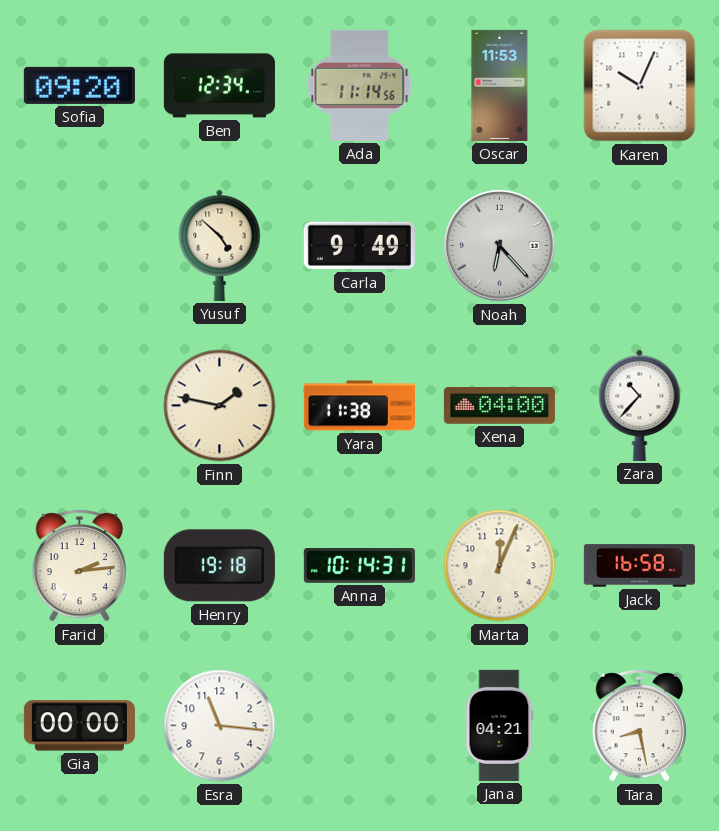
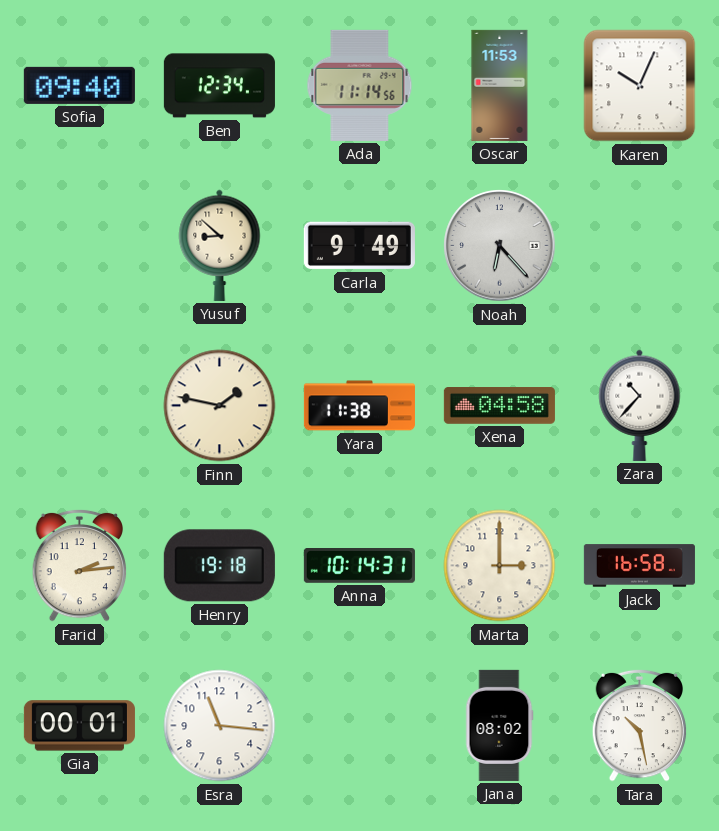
Sofia: 09:20 -> 09:40
Yusuf: 4:52 -> 8:52
Xena: 04:00 -> 04:58
Marta: 12:04 -> 3:00
Gia: 00:00 -> 00:01
Jana: 04:21 -> 08:02
Tara: 8:28 -> 10:28
